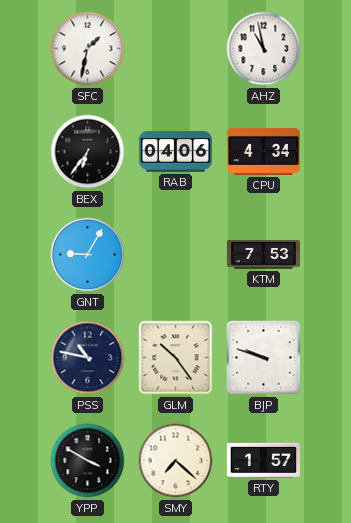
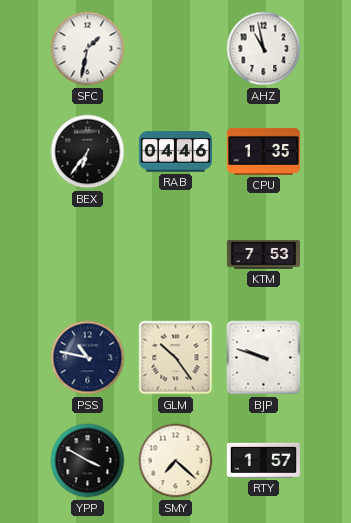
RAB: 04:06 -> 04:46
CPU: 4:34 -> 1:35
GNT: 9:05 -> none
